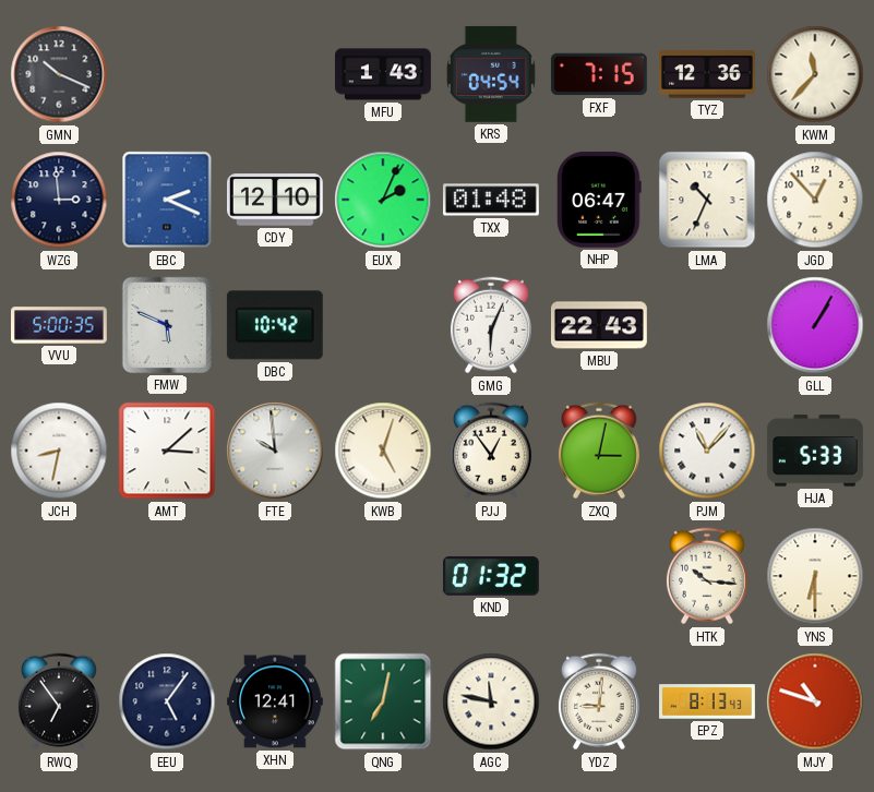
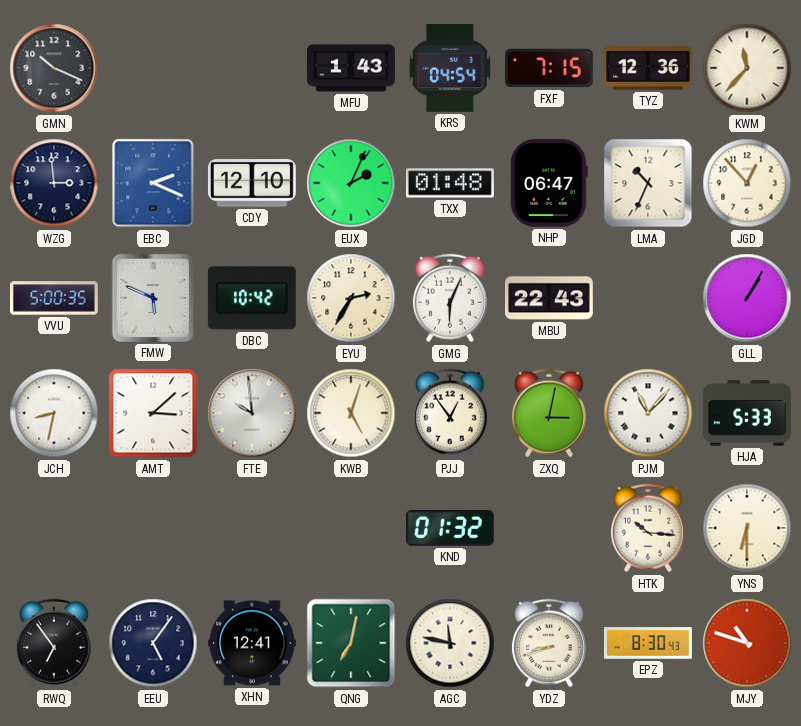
EYU: none -> 2:35
YDZ: 9:01 -> 8:42
EPZ: 8:13 -> 8:30
